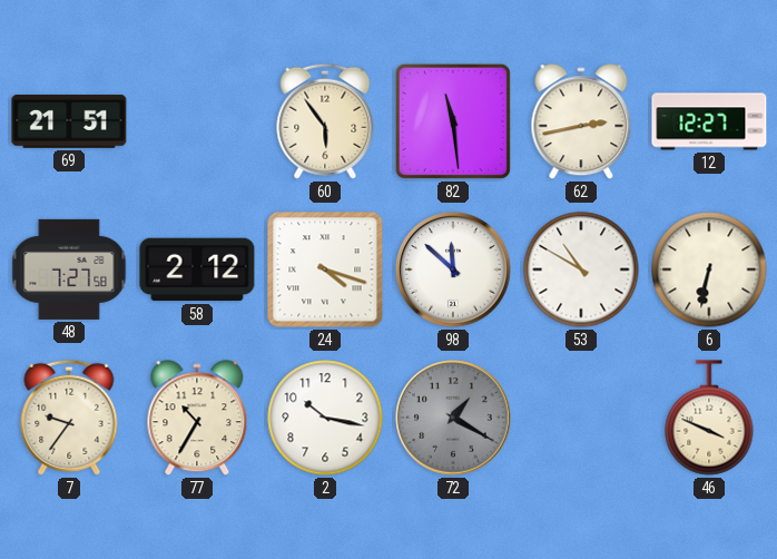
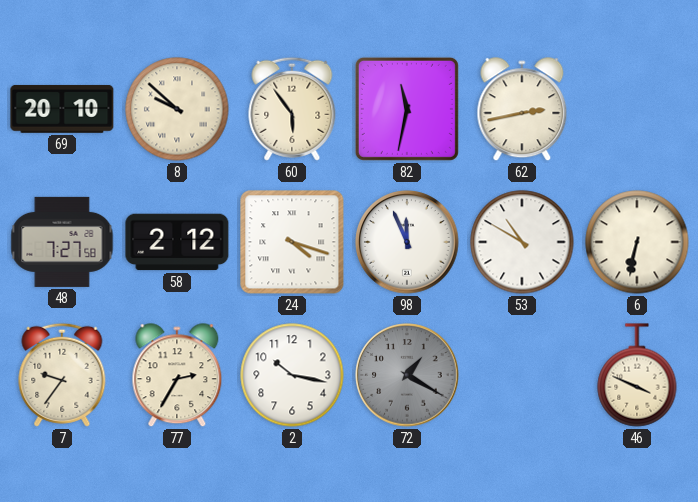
69: 21:51 -> 20:10
8: none -> 9:52
82: 11:29 -> 11:32
12: 12:27 -> none
98: 11:52 -> 11:56
77: 10:35 -> 2:35
